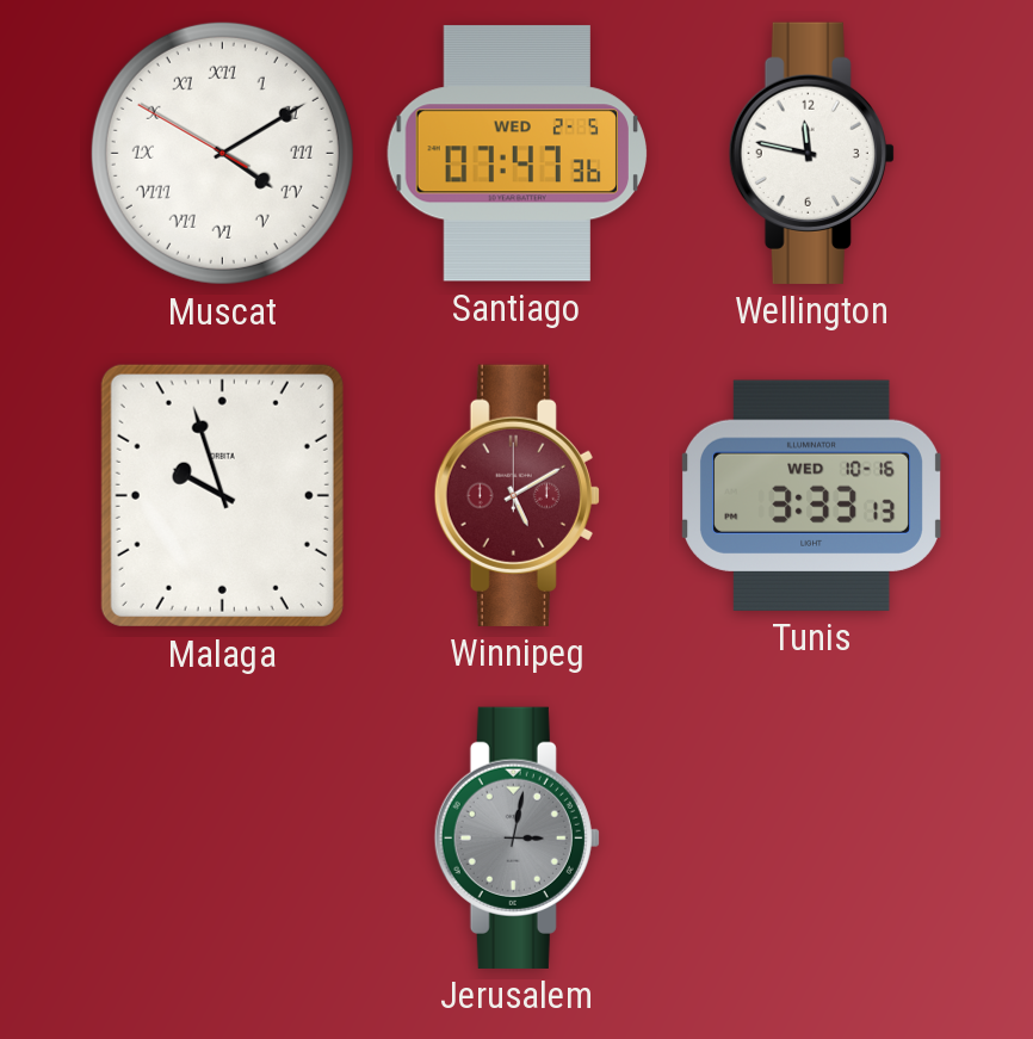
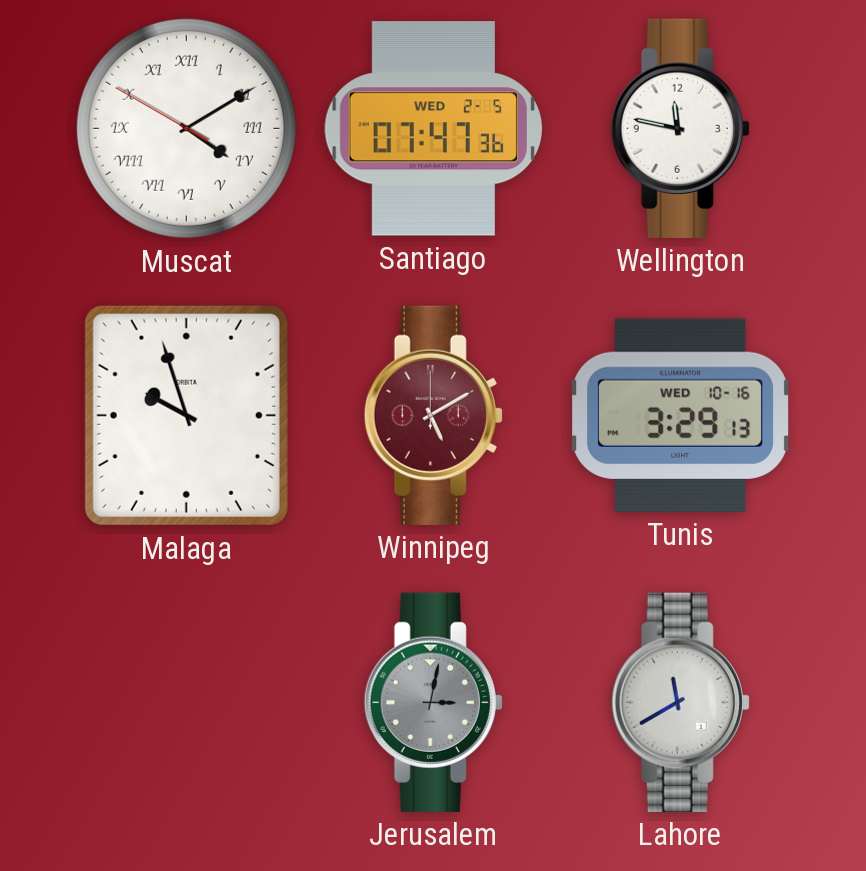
Tunis: 3:33 -> 3:29
Lahore: none -> 11:40
